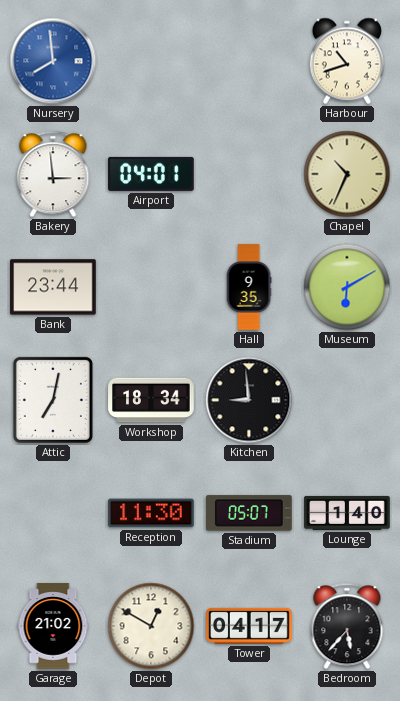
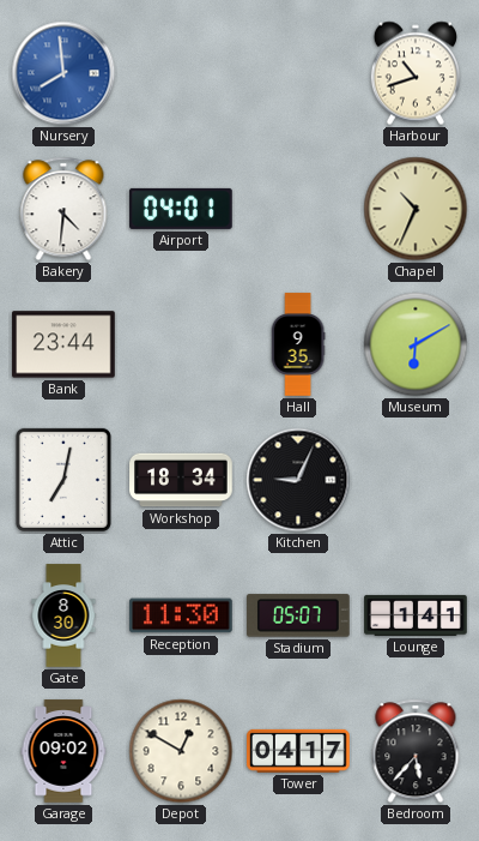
Bakery: 2:59 -> 4:31
Kitchen: 8:59 -> 9:04
Gate: none -> 8:30
Lounge: 1:40 -> 1:41
Garage: 21:02 -> 09:02
